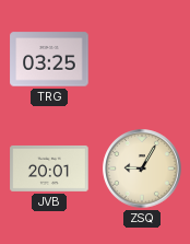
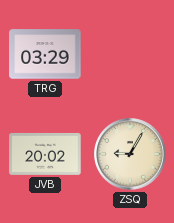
TRG: 03:25 -> 03:29
JVB: 20:01 -> 20:02
